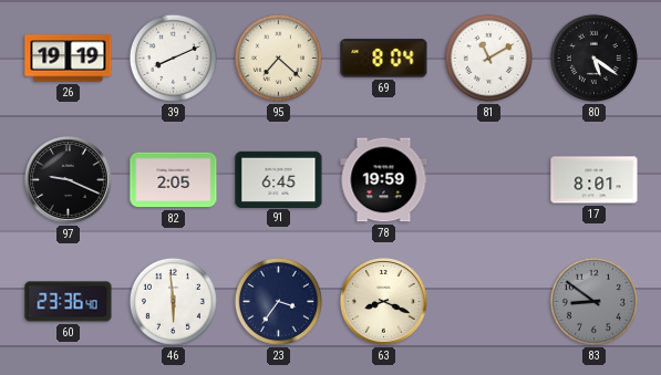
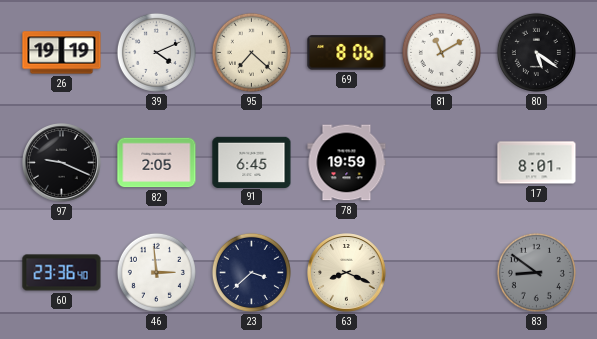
39: 8:11 -> 4:11
69: 8:04 -> 8:06
46: 5:59 -> 2:59
23: 3:36 -> 3:38
